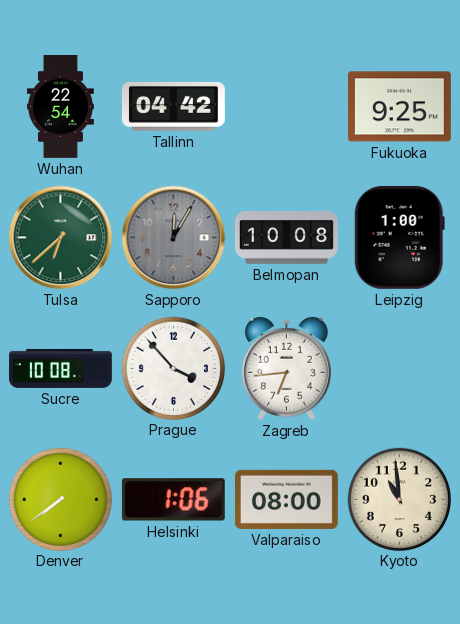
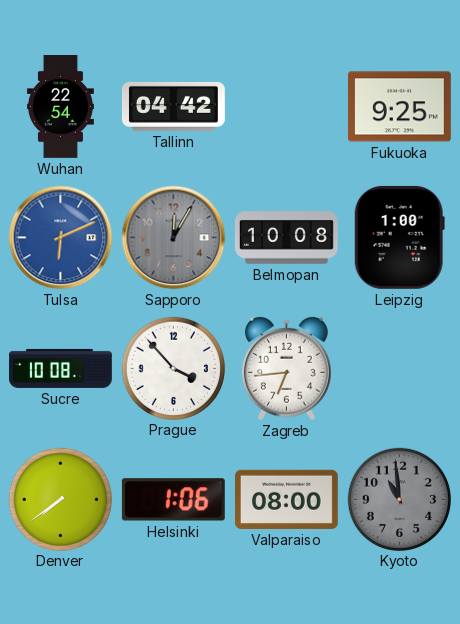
Tulsa: 6:38 -> 6:11
Tulsa dial: green -> blue
Kyoto dial: cream -> grey
